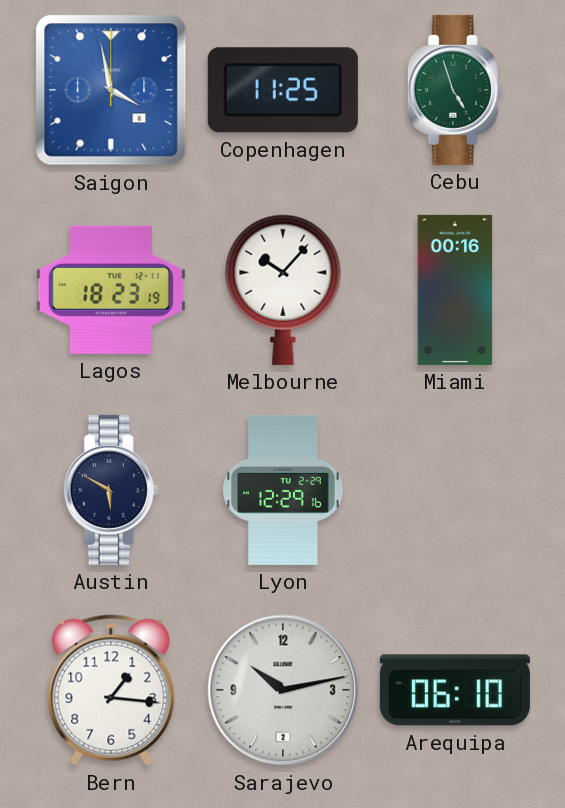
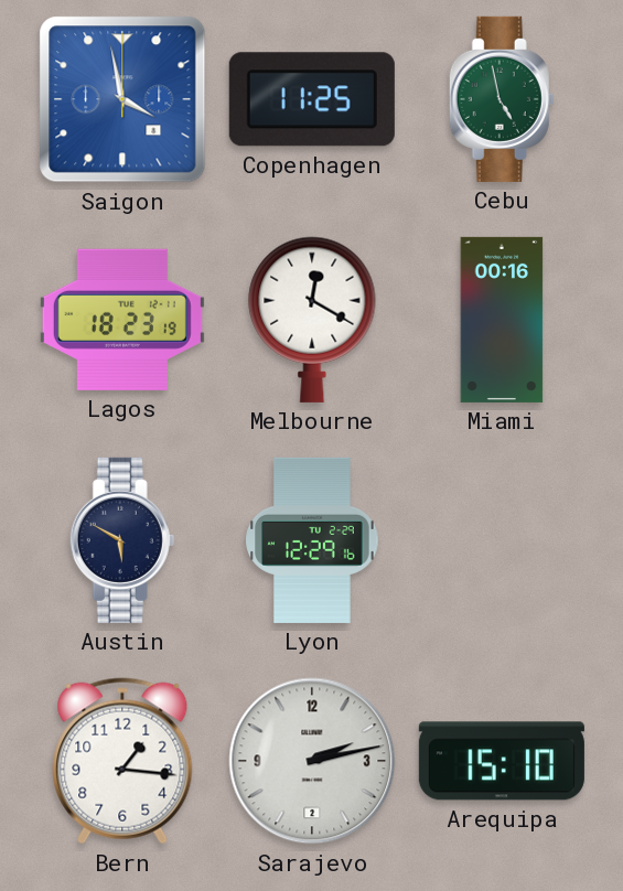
Cebu: 4:57 -> 4:58
Melbourne: 10:07 -> 12:20
Sarajevo: 10:13 -> 2:13
Arequipa: 06:10 -> 15:10
